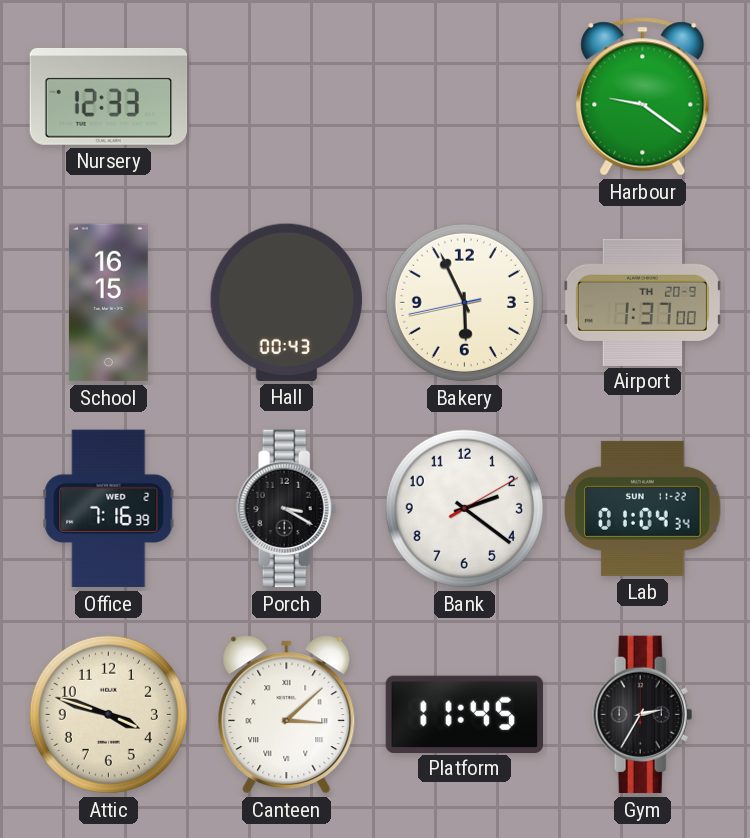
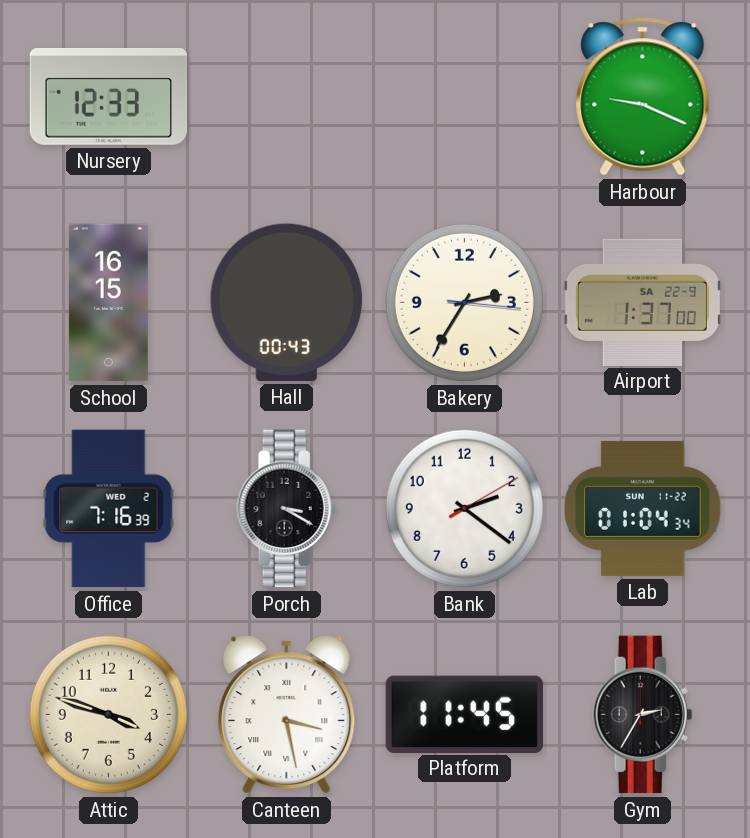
Harbour: 9:21 -> 9:19
Bakery: 5:55 -> 2:35
Airport date: TH 20-9 -> SA 22-9
Canteen: 3:08 -> 3:28
